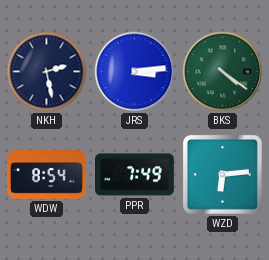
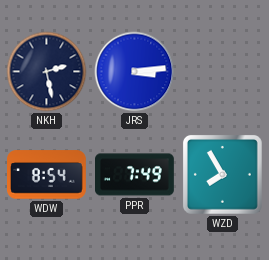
BKS: 4:21 -> none
WZD: 6:14 -> 7:55
